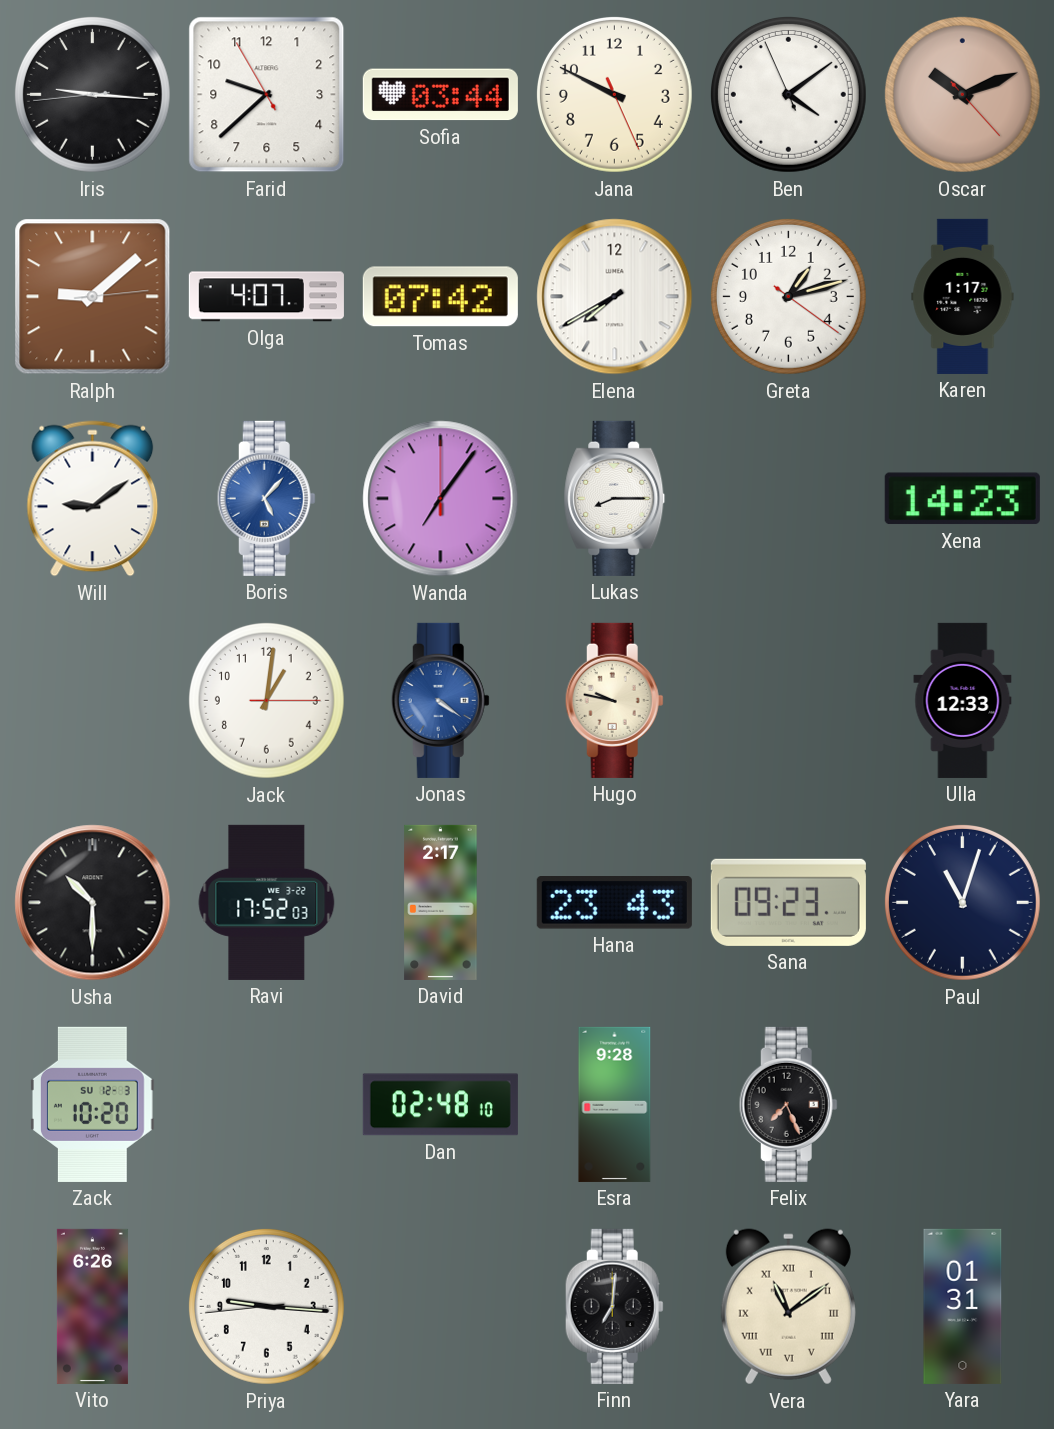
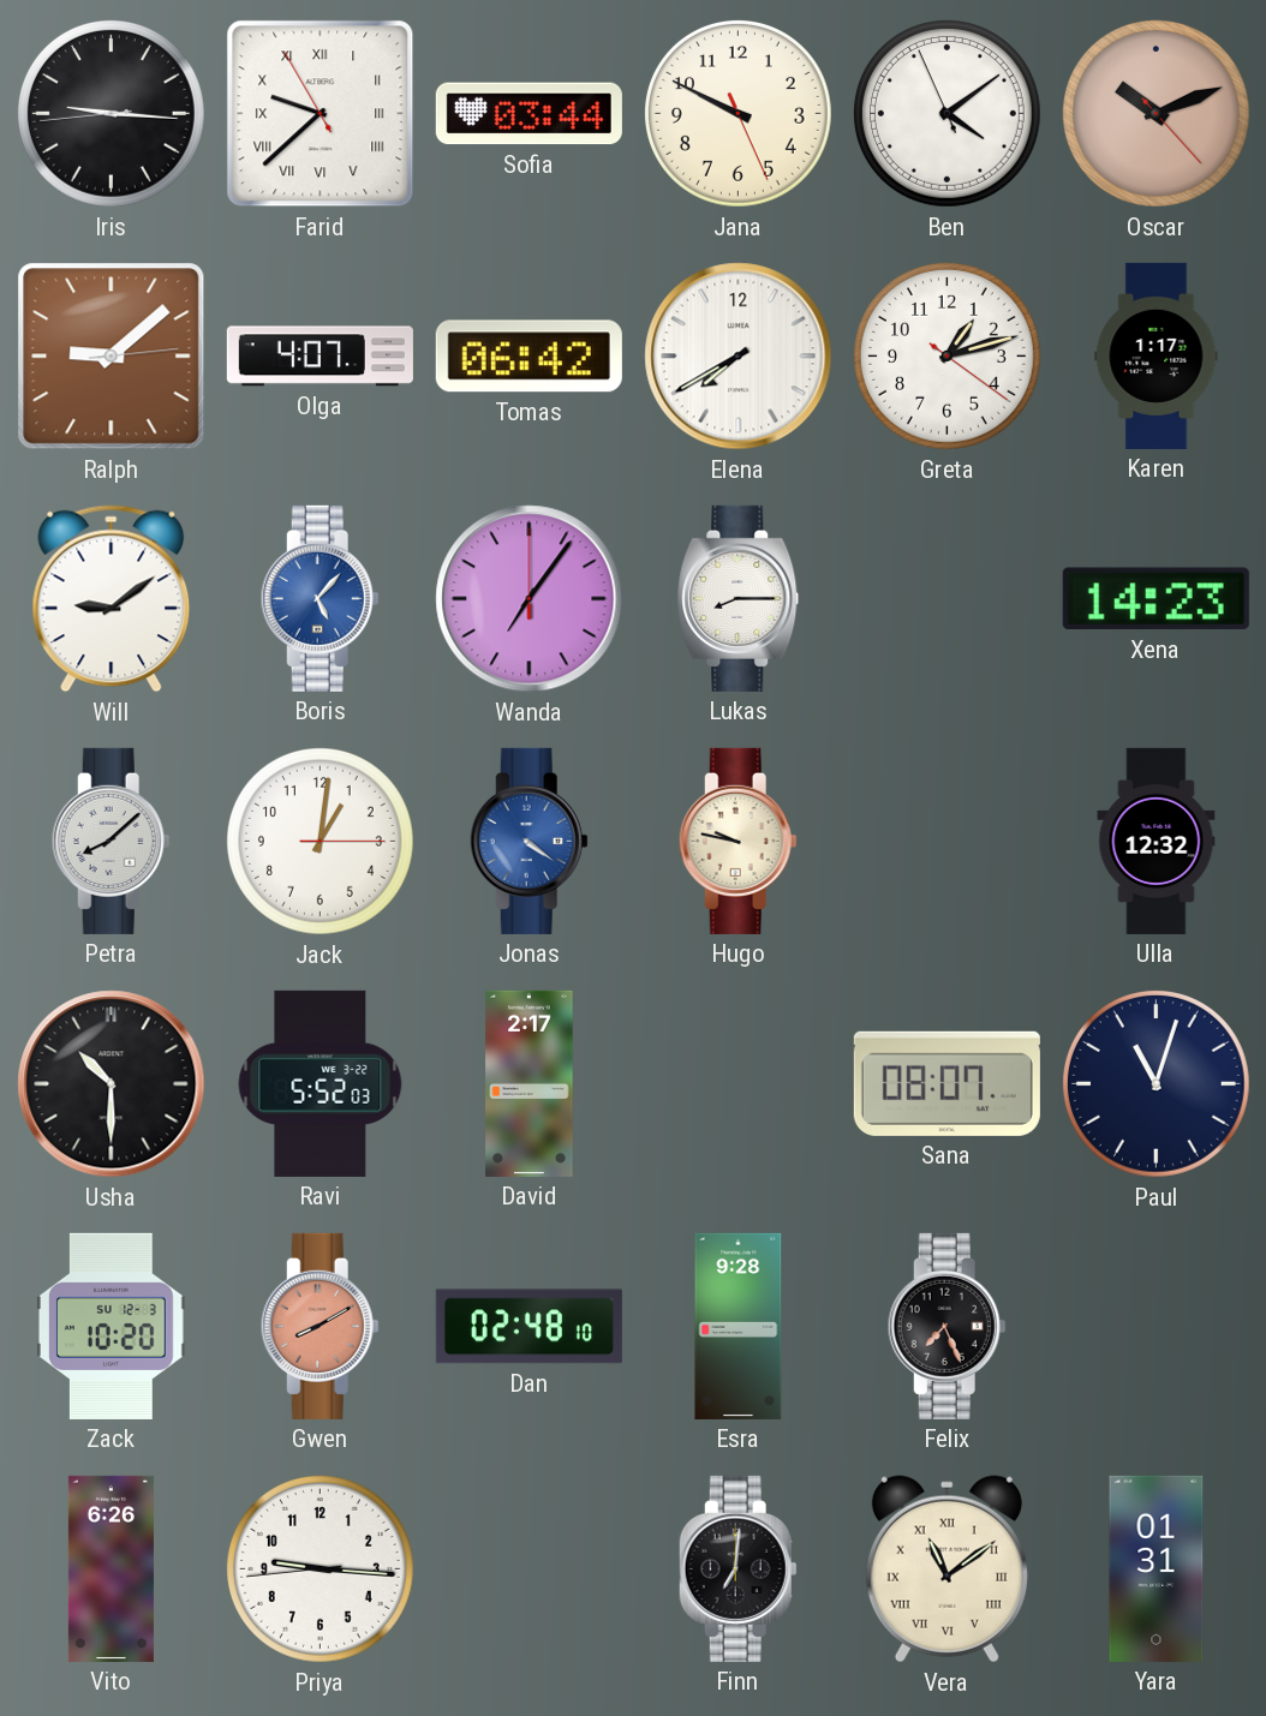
Farid numerals: Arabic -> Roman
Tomas: 07:42 -> 06:42
Petra: none -> 8:08
Ulla: 12:33 -> 12:32
Ravi: 17:52 -> 5:52
Hana: 23:43 -> none
Sana: 09:23 -> 08:07
Gwen: none -> 8:10
